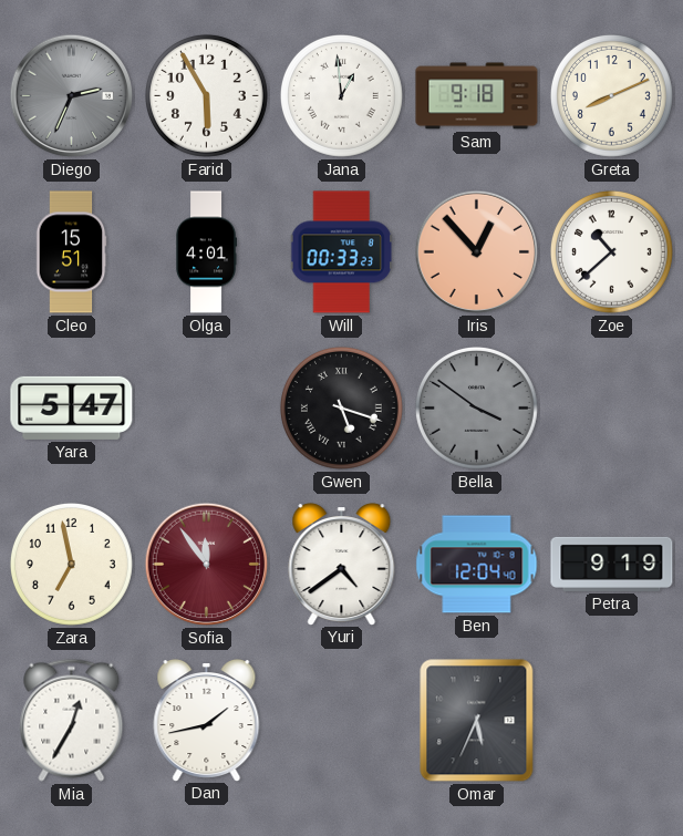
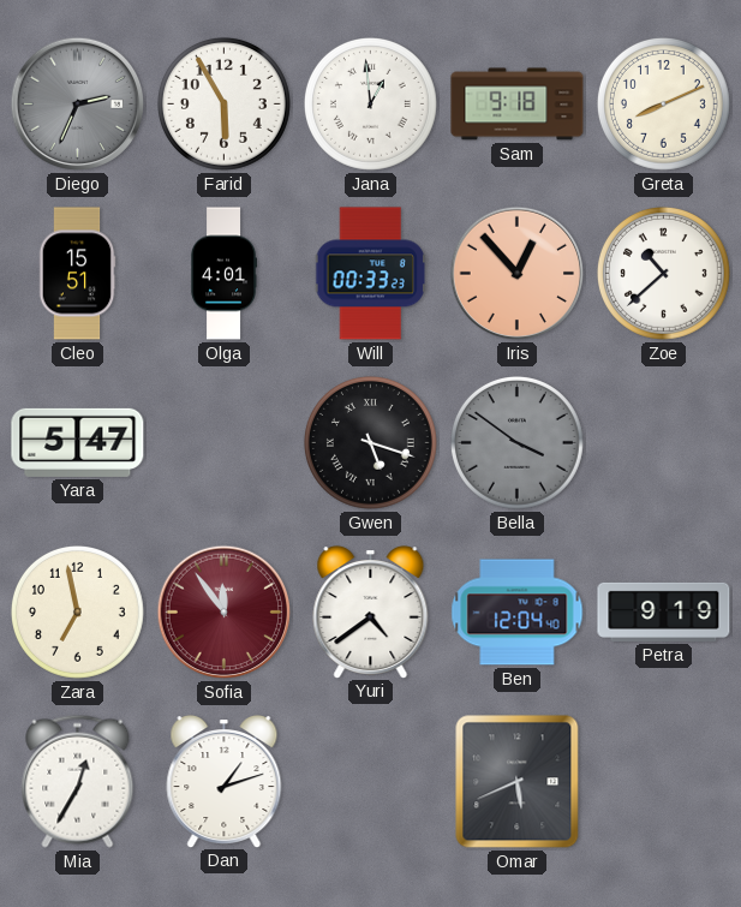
Dan: 1:43 -> 1:12
Omar: 5:34 -> 5:41
